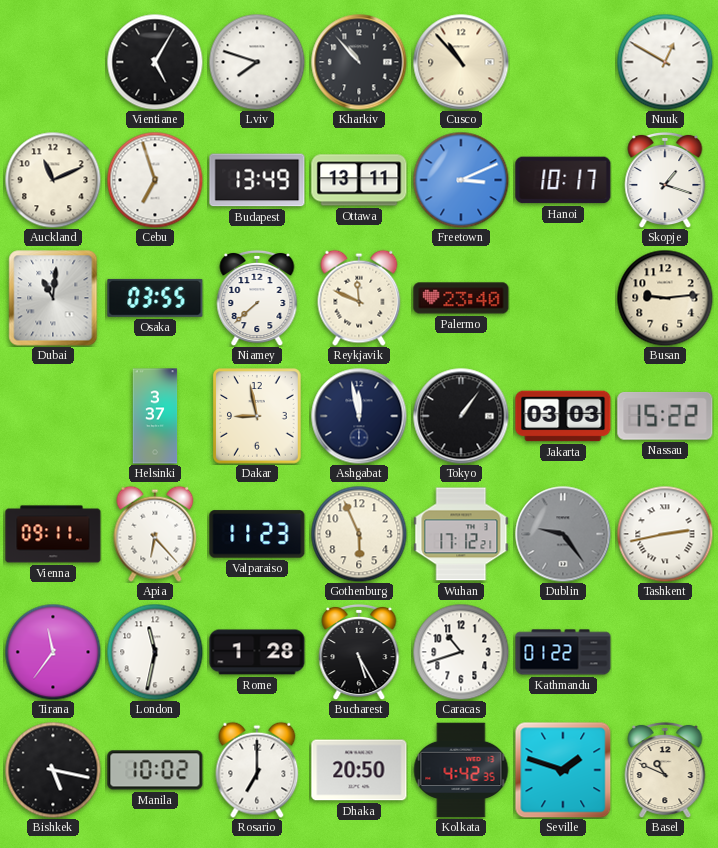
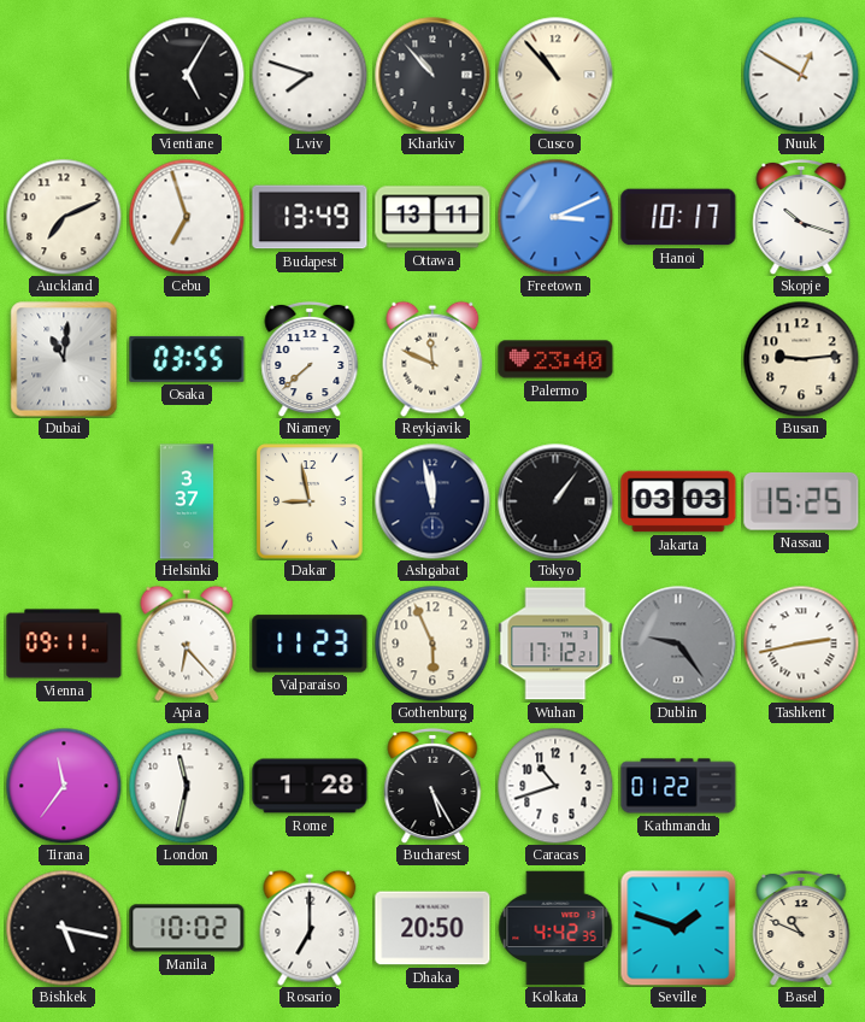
Auckland: 11:11 -> 7:11
Skopje: 1:18 -> 10:18
Nassau: 15:22 -> 15:25
